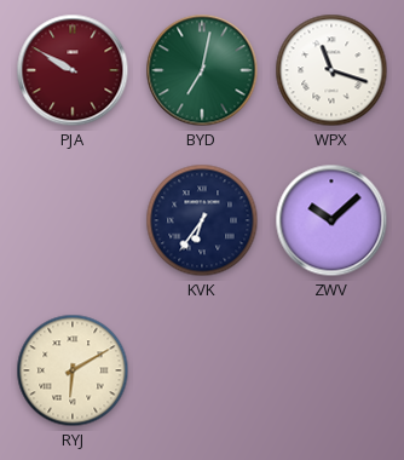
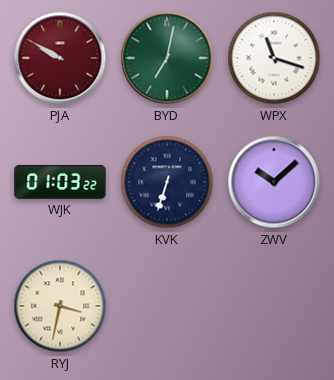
WJK: none -> 01:03
KVK: 6:36 -> 6:33
RYJ: 6:10 -> 3:32
